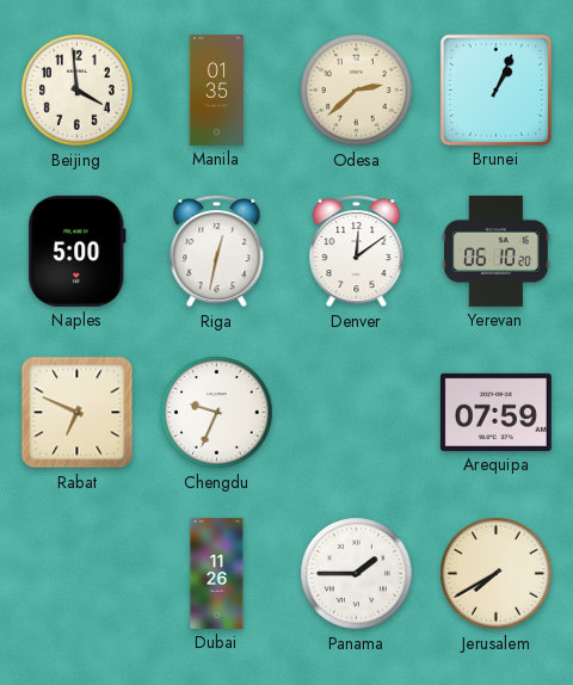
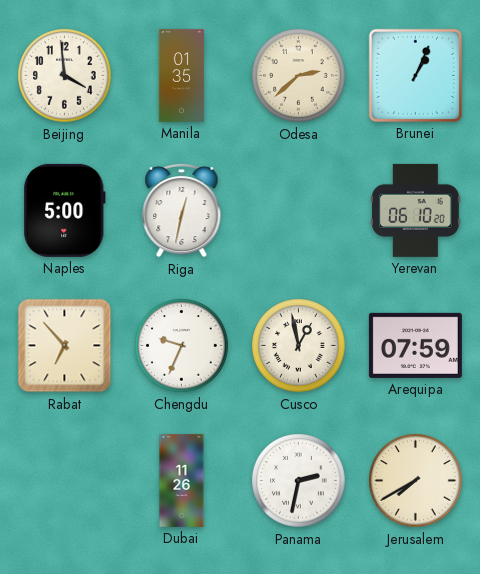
Denver: 12:09 -> none
Rabat: 6:49 -> 6:53
Cusco: none -> 12:58
Panama: 1:45 -> 2:32
